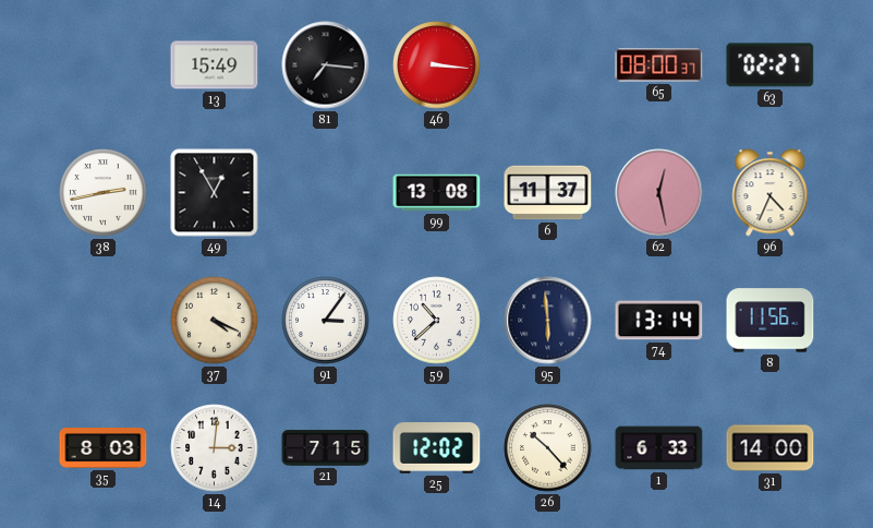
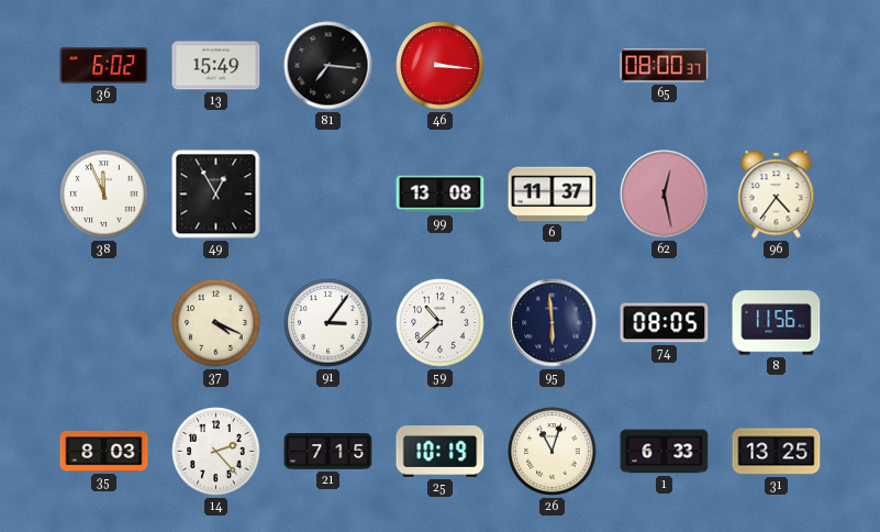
36: none -> 6:02
63: 02:27 -> none
38: 2:43 -> 11:56
96: 4:34 -> 4:36
74: 13:14 -> 08:05
14: 3:01 -> 2:23
25: 12:02 -> 10:19
26: 10:23 -> 11:03
31: 14:00 -> 13:25
